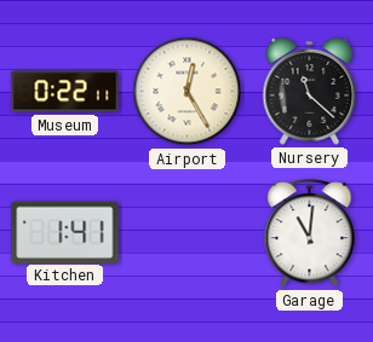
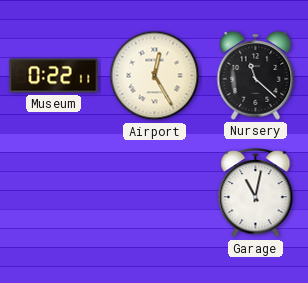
Kitchen: 1:41 -> none
Garage: 11:01 -> 11:02
